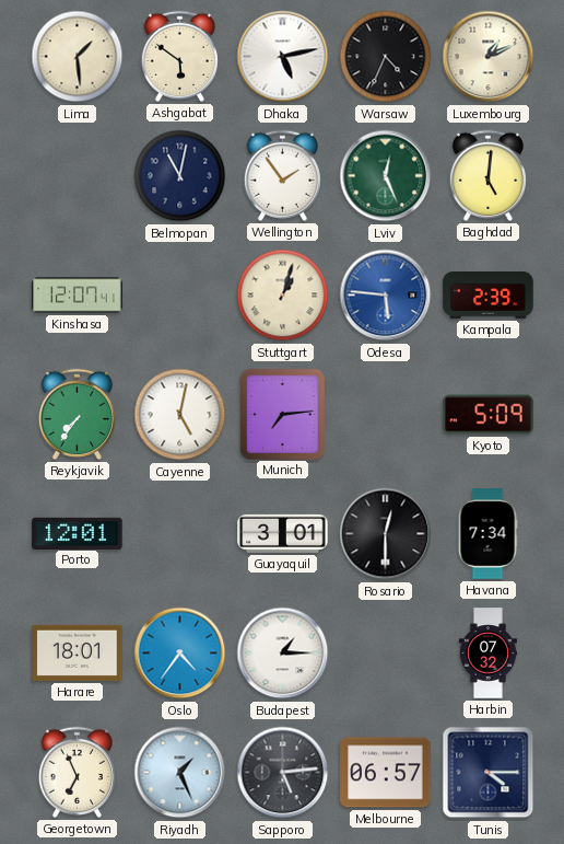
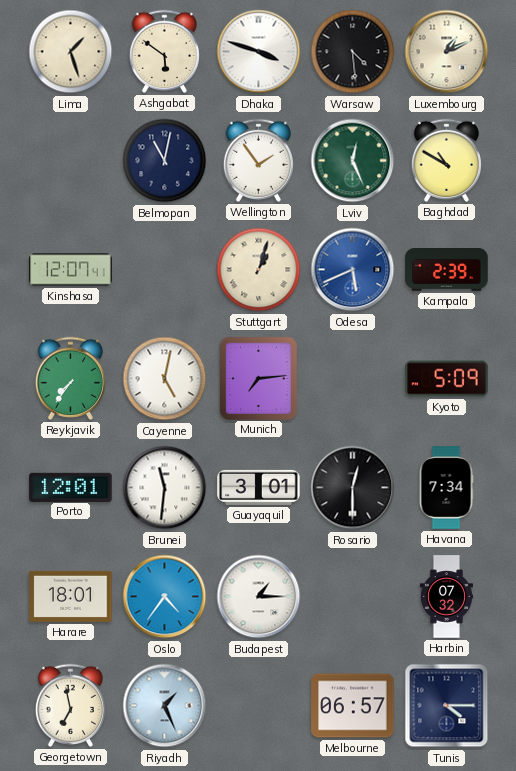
Lima: 1:29 -> 1:27
Dhaka: 5:13 -> 3:48
Warsaw: 4:34 -> 4:29
Baghdad: 5:01 -> 10:50
Odesa: 5:46 -> 5:41
Brunei: none -> 11:31
Georgetown: 6:56 -> 6:58
Sapporo: 5:14 -> none
